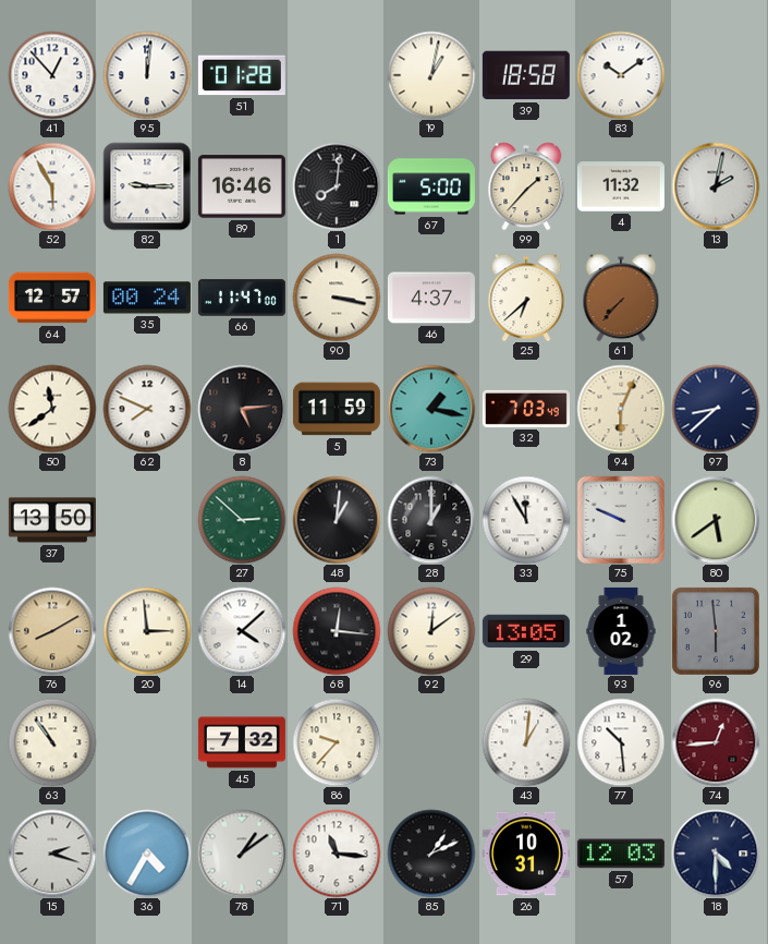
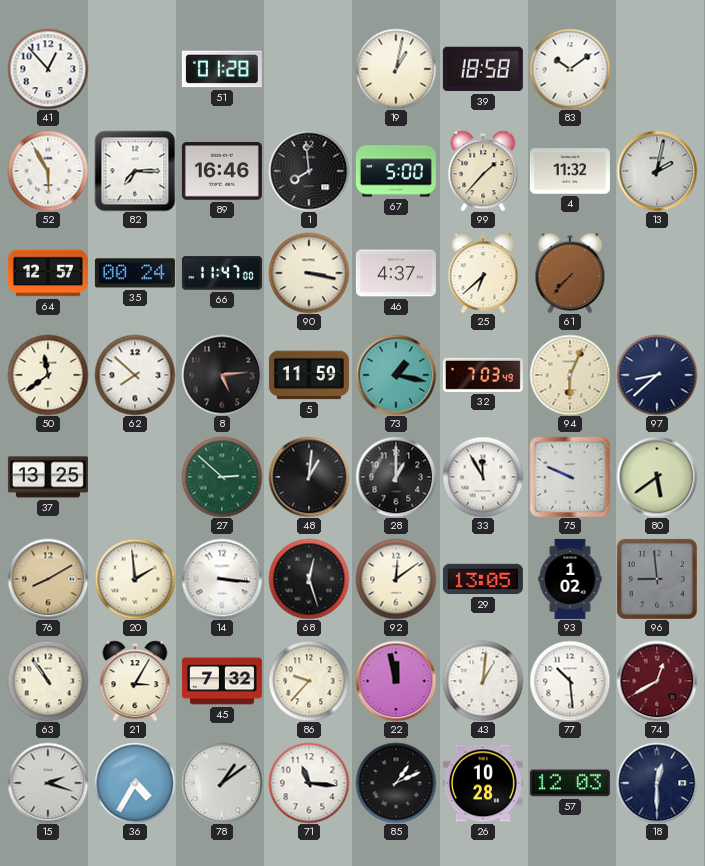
95: 12:01 -> none
82: 9:15 -> 7:15
1: 8:01 -> 7:59
62: 7:49 -> 7:52
37: 13:50 -> 13:25
20: 2:59 -> 1:59
14: 4:08 -> 3:16
68: 12:16 -> 12:27
96: 5:59 -> 8:59
21: none -> 3:05
22: none -> 11:58
74: 12:44 -> 12:40
26: 10:31 -> 10:28
18: 4:30 -> 12:30
